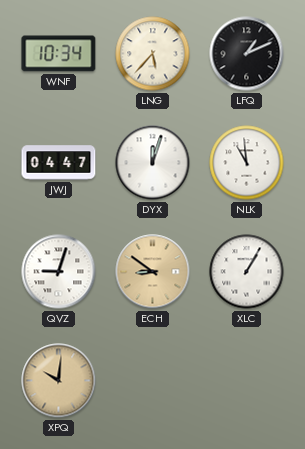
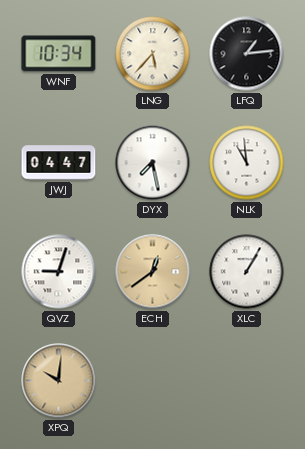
LFQ: 1:11 -> 1:14
DYX: 12:03 -> 7:28
ECH: 8:51 -> 12:39
